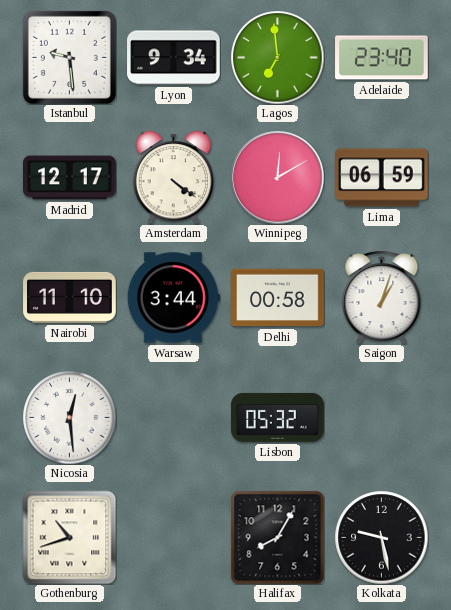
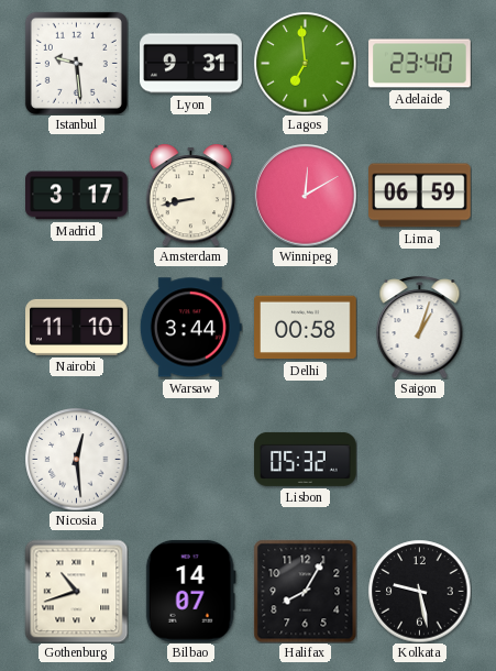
Lyon: 9:34 -> 9:31
Madrid: 12:17 -> 3:17
Amsterdam: 4:21 -> 8:43
Bilbao: none -> 14:07
